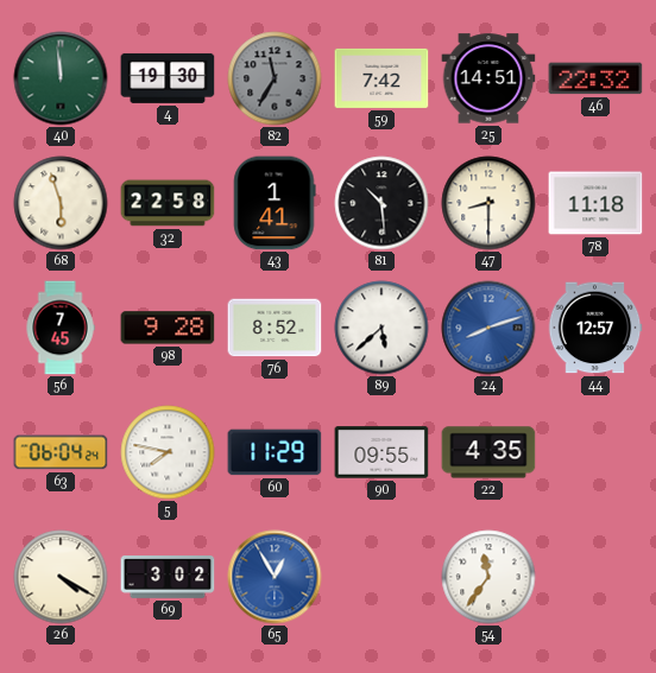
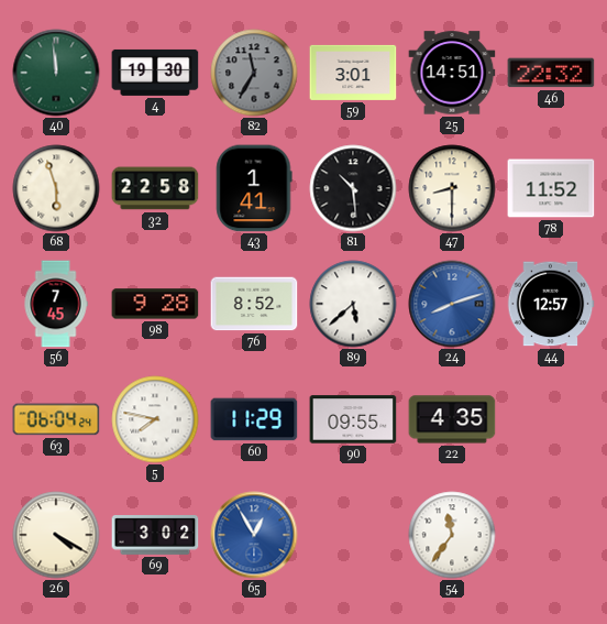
59: 7:42 -> 3:01
78: 11:18 -> 11:52
